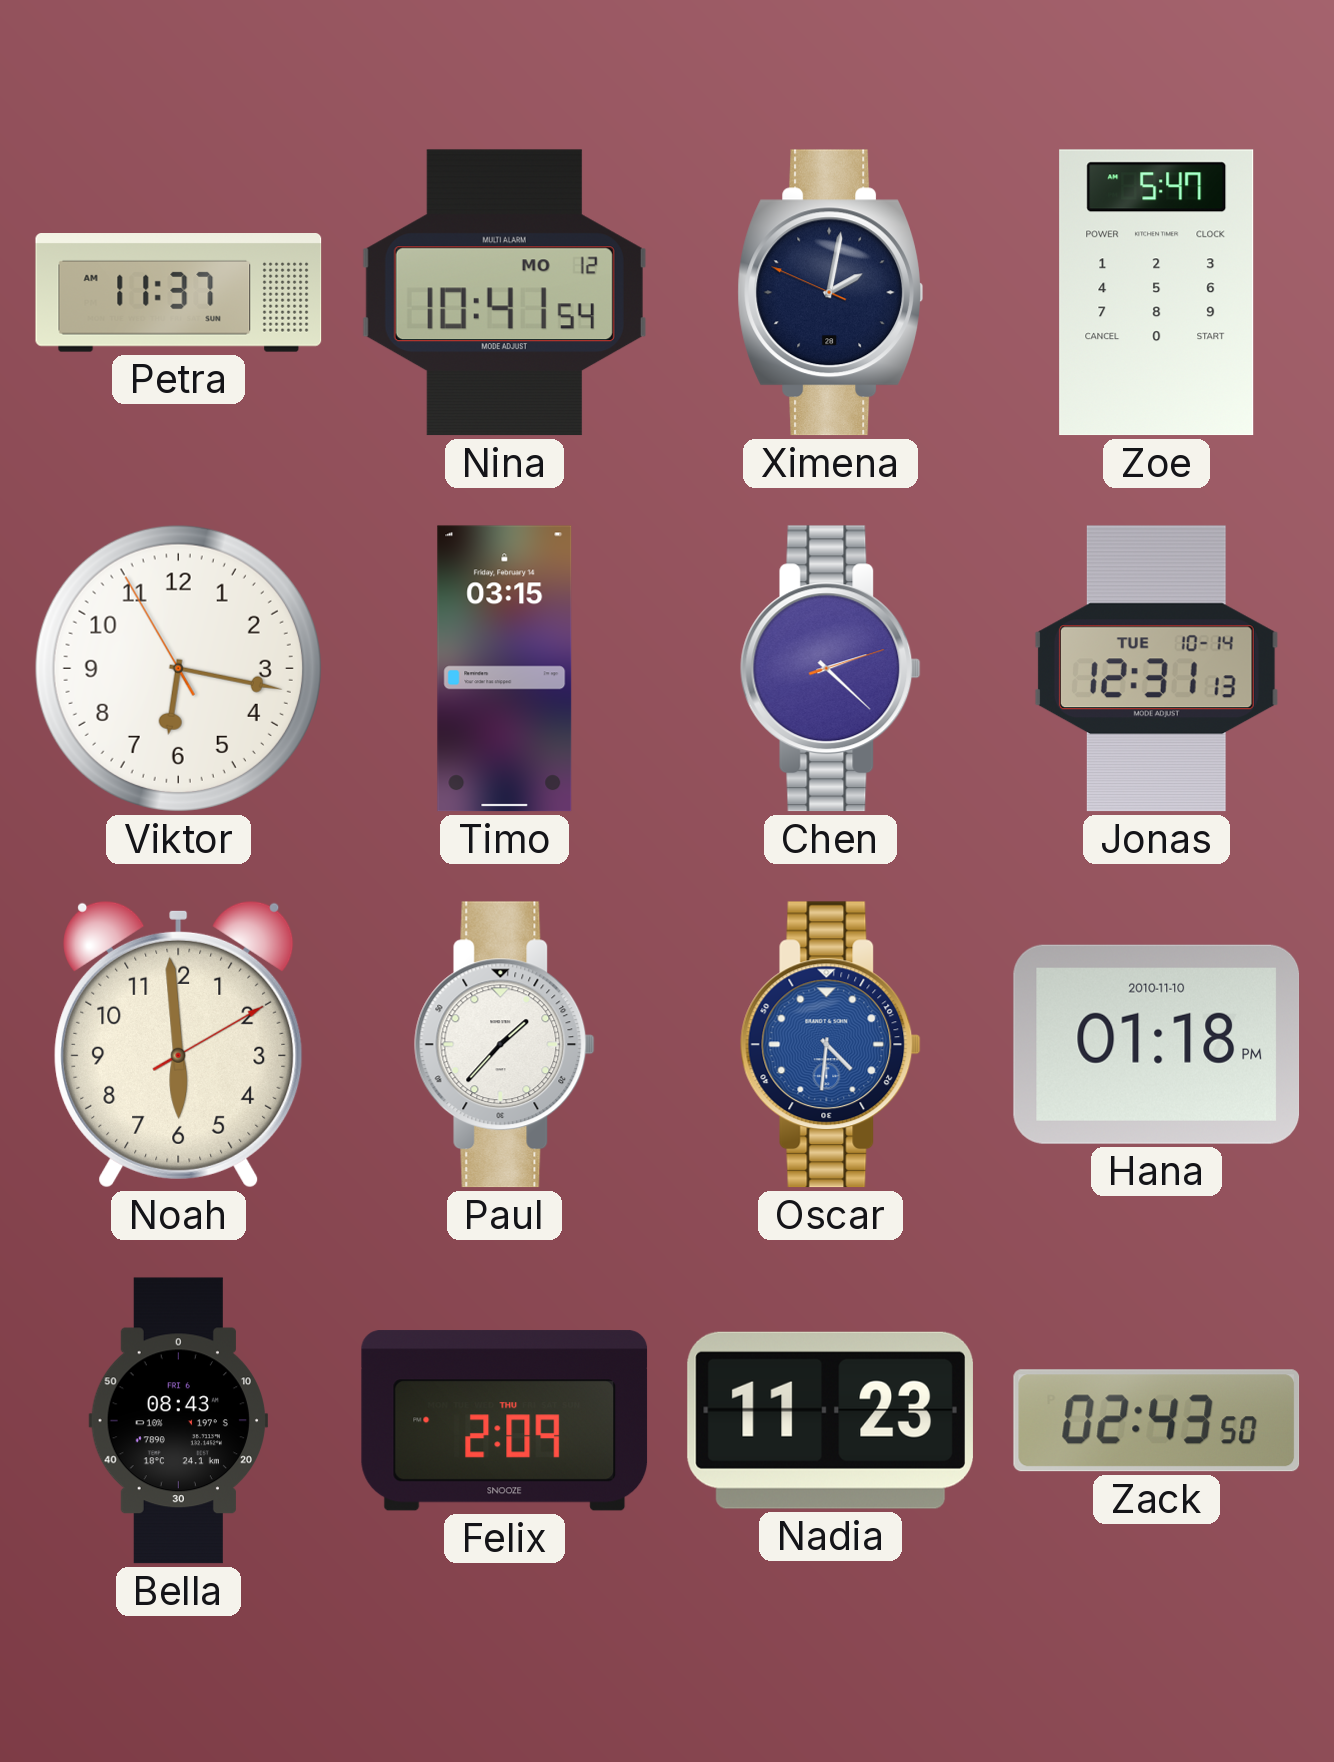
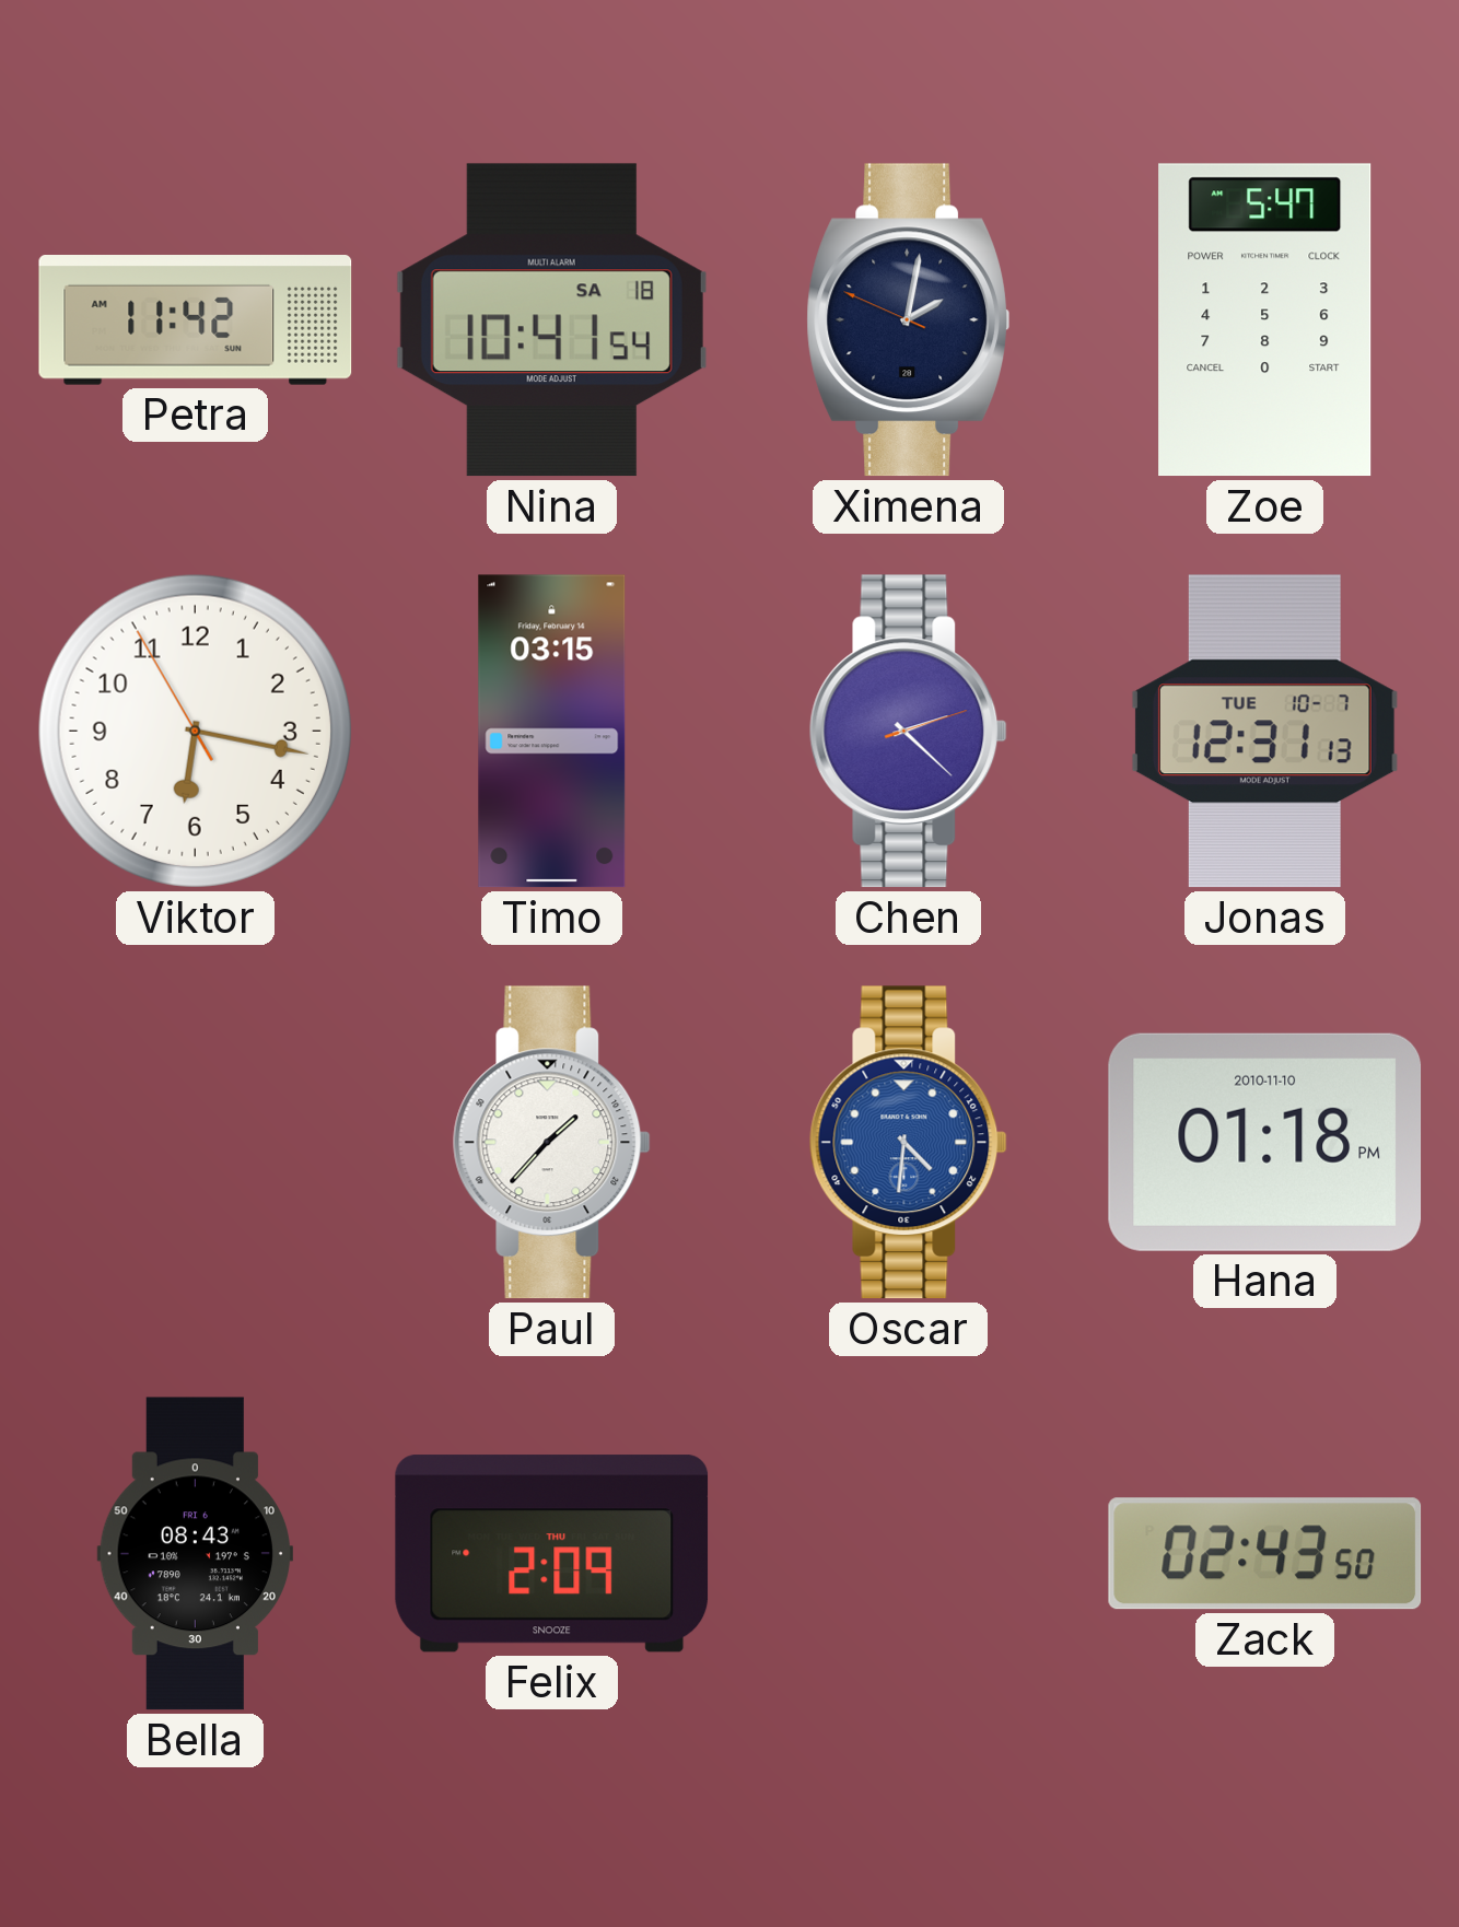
Petra: 11:37 -> 11:42
Nina date: MO 12 -> SA 18
Jonas date: TUE 10-14 -> TUE 10-7
Noah: 5:59 -> none
Nadia: 11:23 -> none
